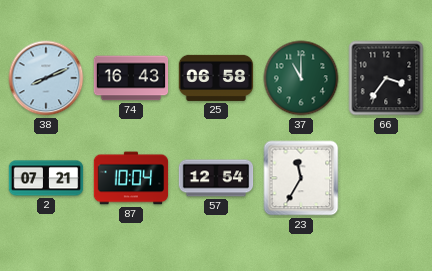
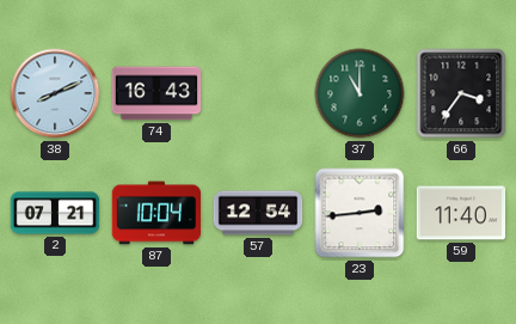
25: 06:58 -> none
23: 11:35 -> 2:44
59: none -> 11:40
